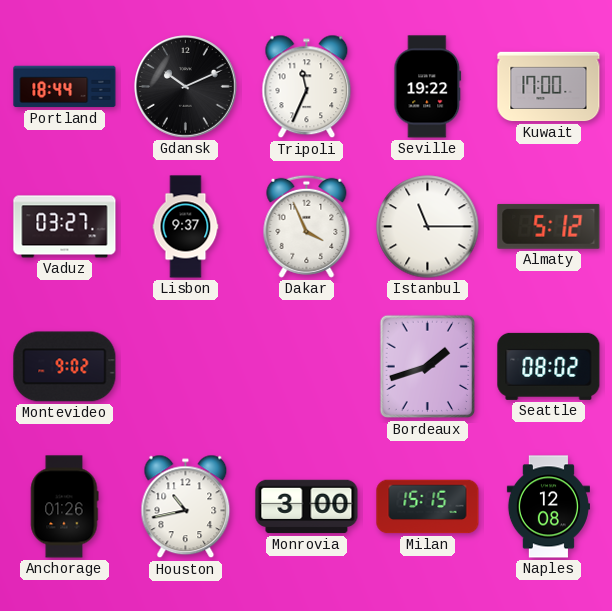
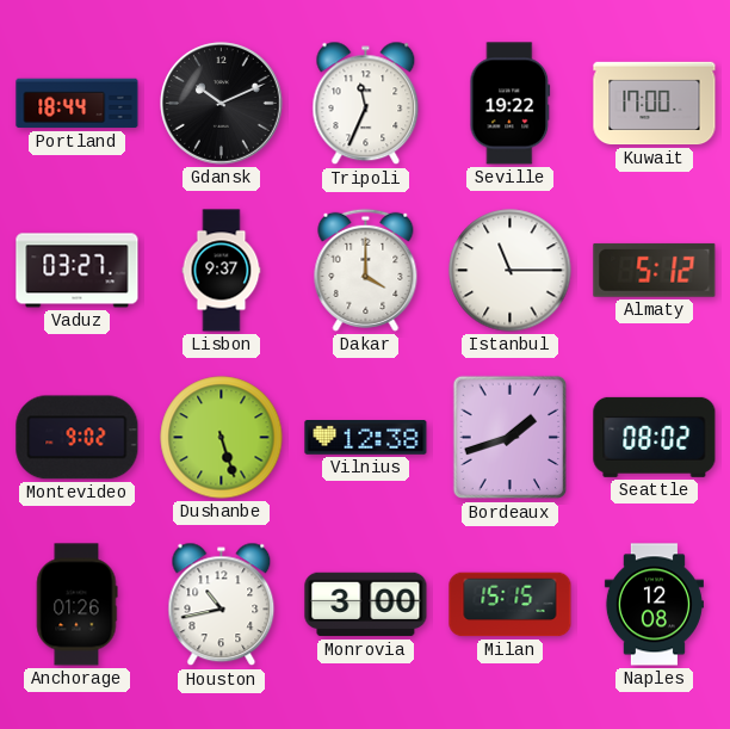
Dakar: 3:56 -> 4:00
Dushanbe: none -> 5:27
Vilnius: none -> 12:38
